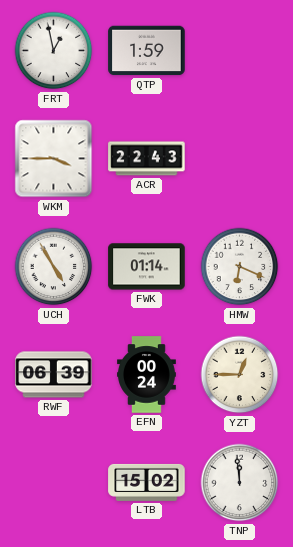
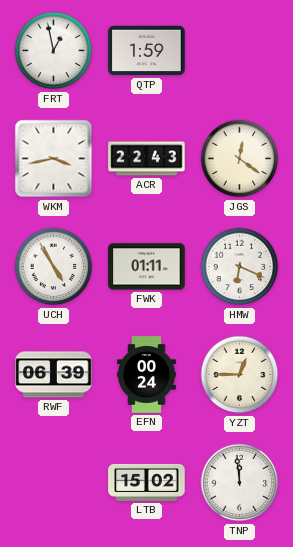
WKM: 3:45 -> 3:43
JGS: none -> 12:21
FWK: 01:14 -> 01:11
